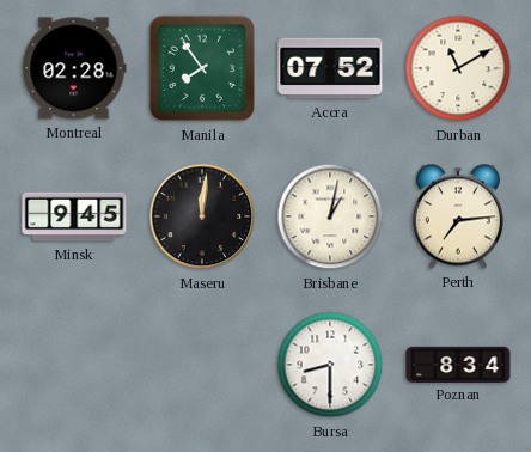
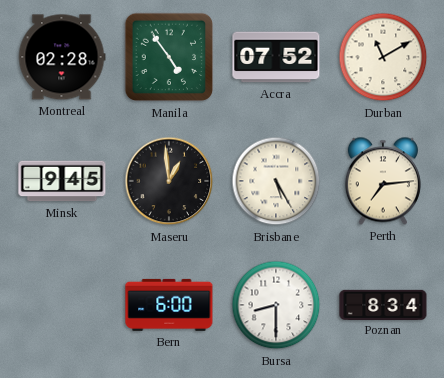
Manila: 7:54 -> 4:54
Maseru: 12:01 -> 12:59
Brisbane: 1:02 -> 5:25
Bern: none -> 6:00
